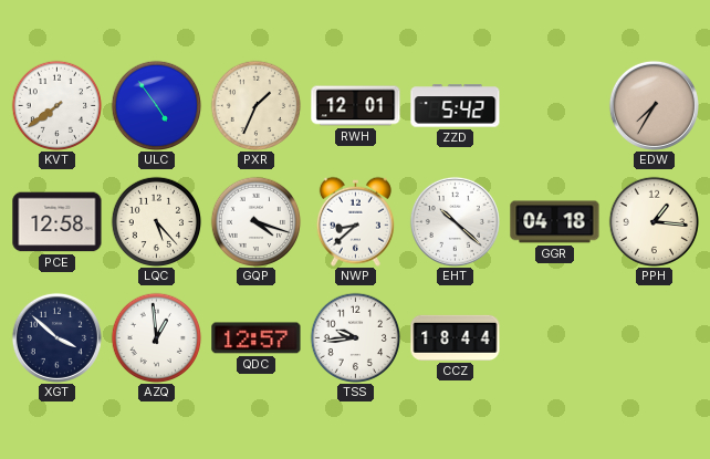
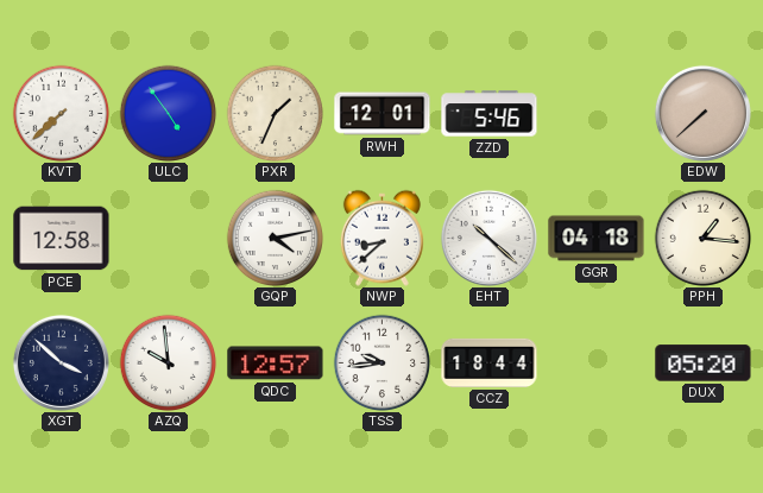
KVT: 7:39 -> 7:38
ZZD: 5:42 -> 5:46
EDW: 7:35 -> 7:38
LQC: 5:23 -> none
GQP: 4:18 -> 4:13
AZQ: 12:59 -> 9:59
DUX: none -> 05:20
